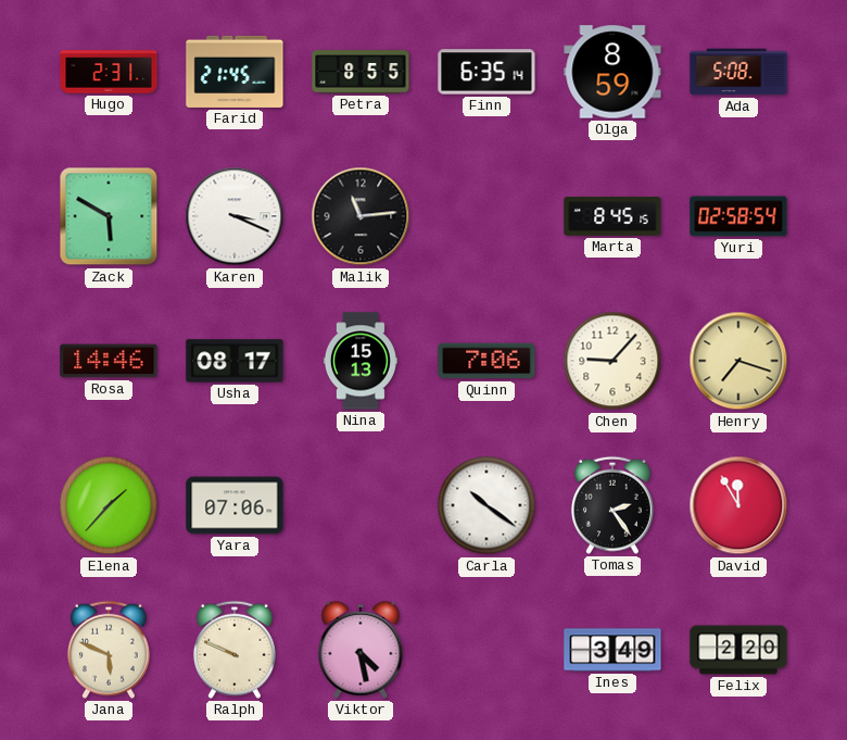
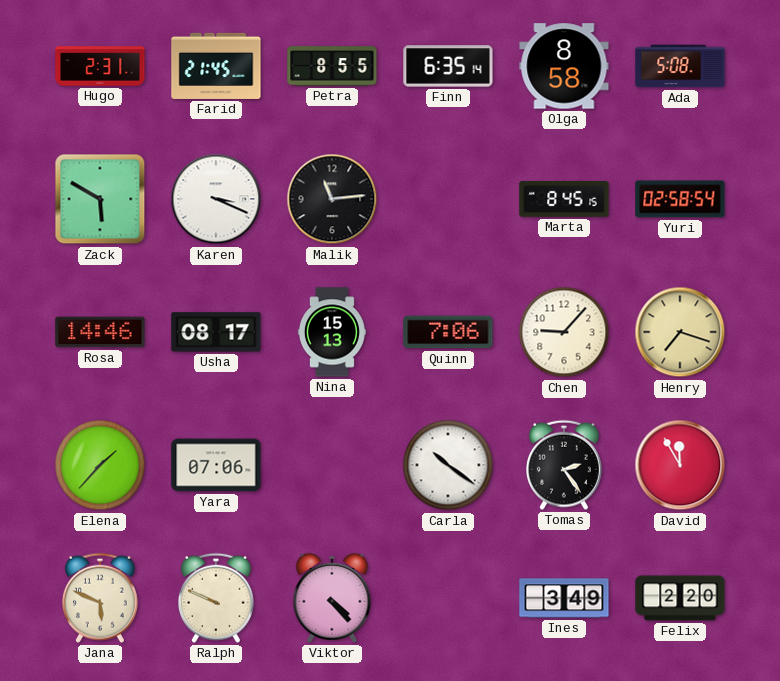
Olga: 8:59 -> 8:58
Viktor: 4:28 -> 4:23
